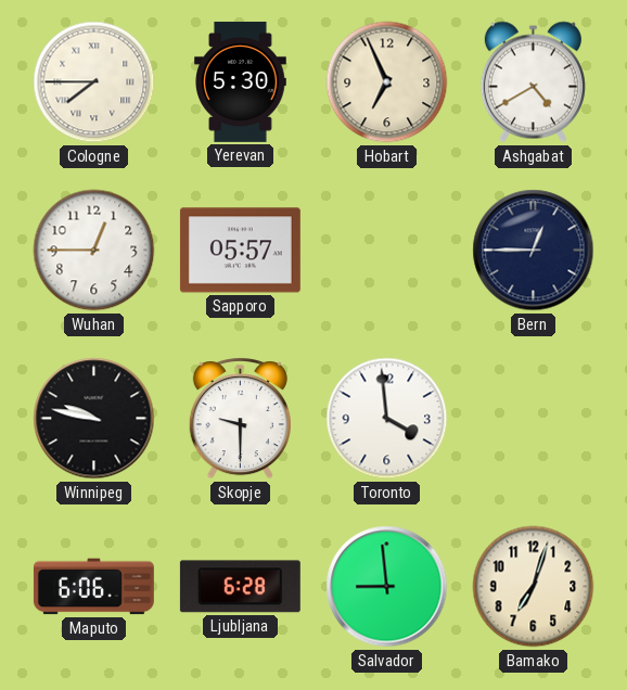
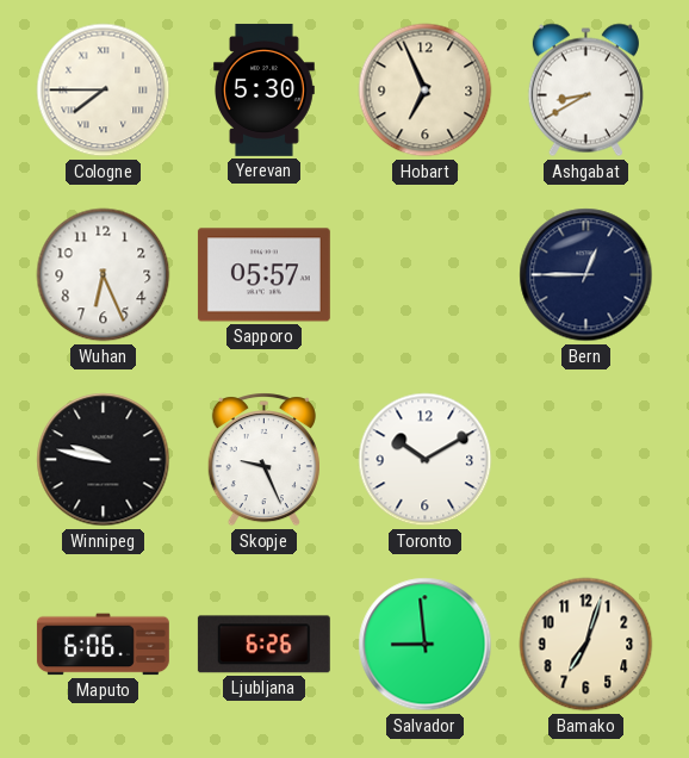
Ashgabat: 4:40 -> 8:40
Wuhan: 12:45 -> 6:26
Skopje: 9:30 -> 9:26
Toronto: 3:59 -> 10:10
Ljubljana: 6:28 -> 6:26
